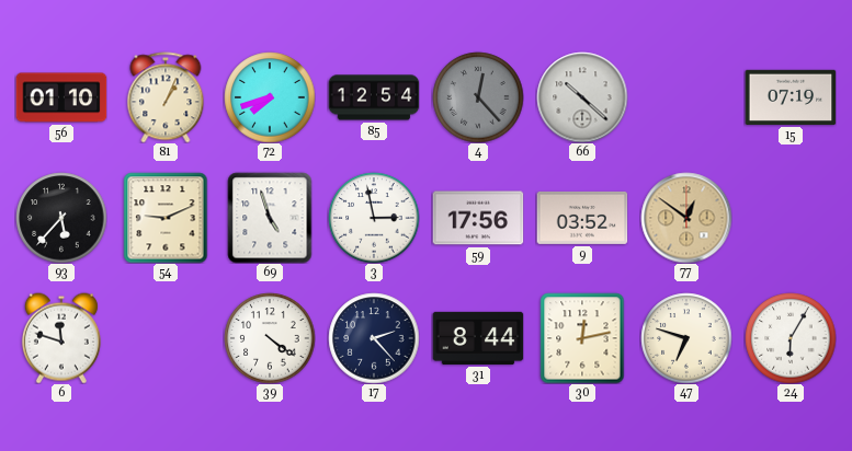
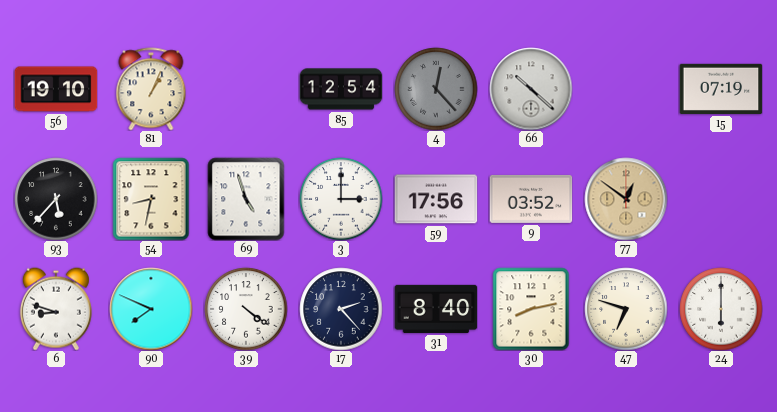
56: 01:10 -> 19:10
72: 7:42 -> none
54: 9:11 -> 8:32
3: 2:58 -> 3:00
6: 11:48 -> 8:48
90: none -> 7:49
31: 8:44 -> 8:40
30: 12:13 -> 8:13
24: 6:05 -> 6:00
